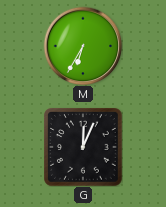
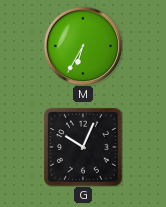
G: 12:04 -> 10:04
